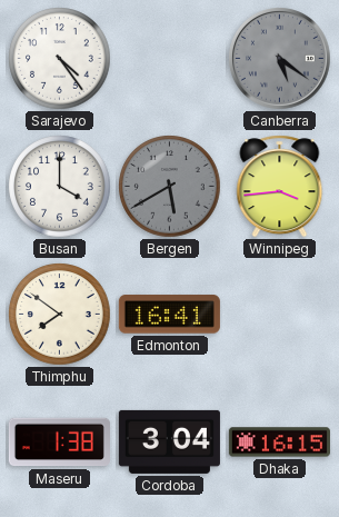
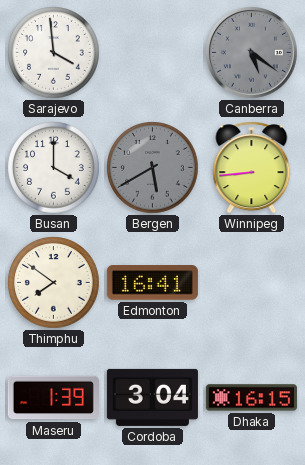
Sarajevo: 4:24 -> 3:59
Winnipeg: 3:44 -> 8:44
Maseru: 1:38 -> 1:39
